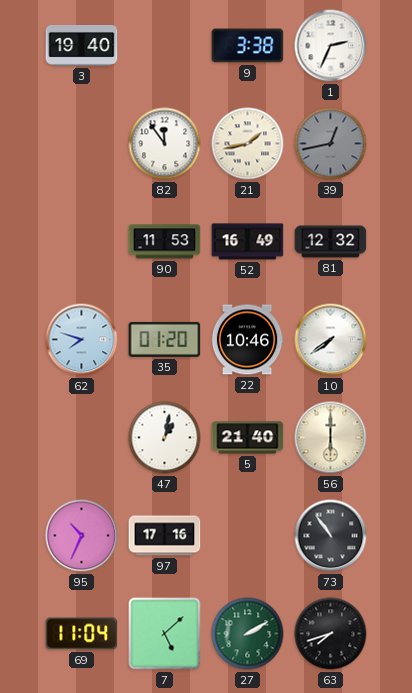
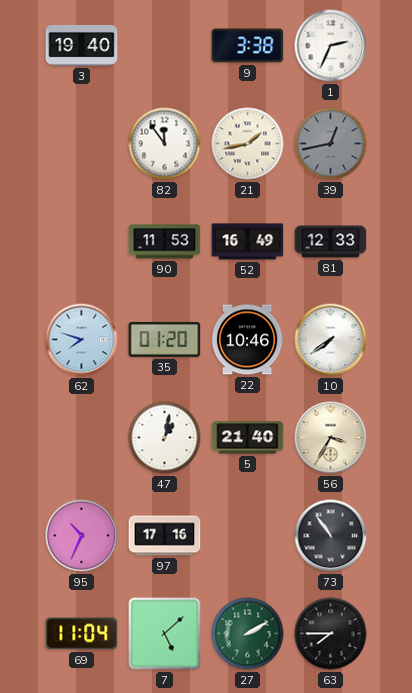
81: 12:32 -> 12:33
56: 6:00 -> 3:35
63: 7:42 -> 7:45
